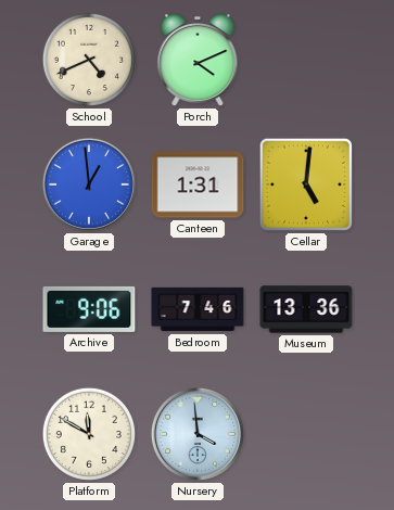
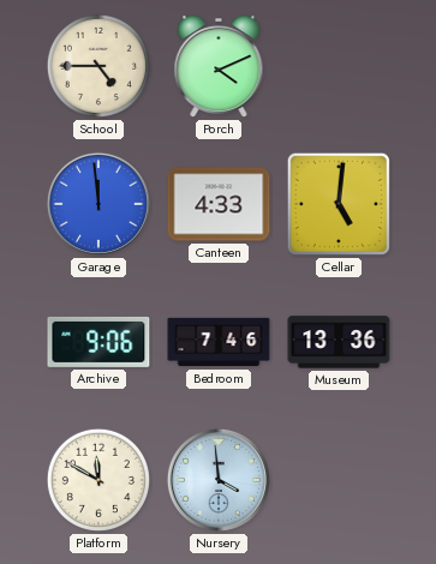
School: 4:41 -> 4:45
Garage: 12:59 -> 11:59
Canteen: 1:31 -> 4:33
